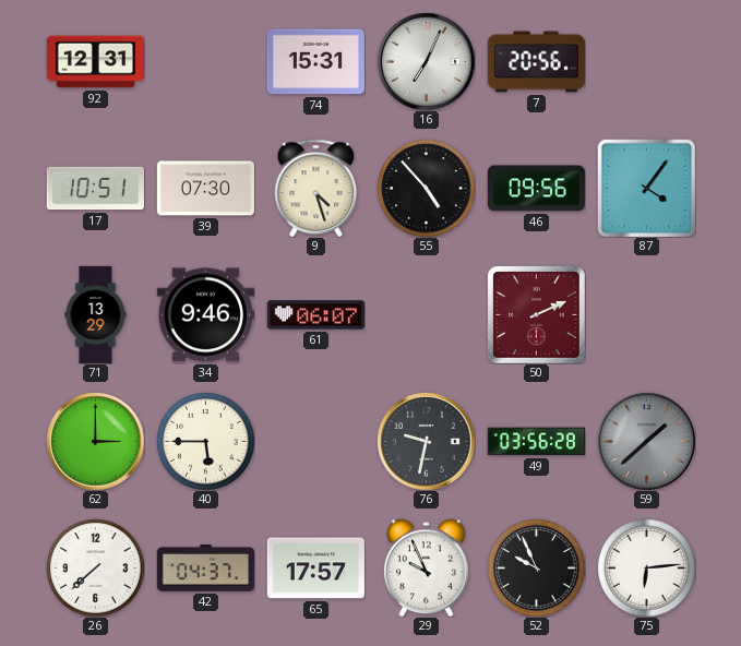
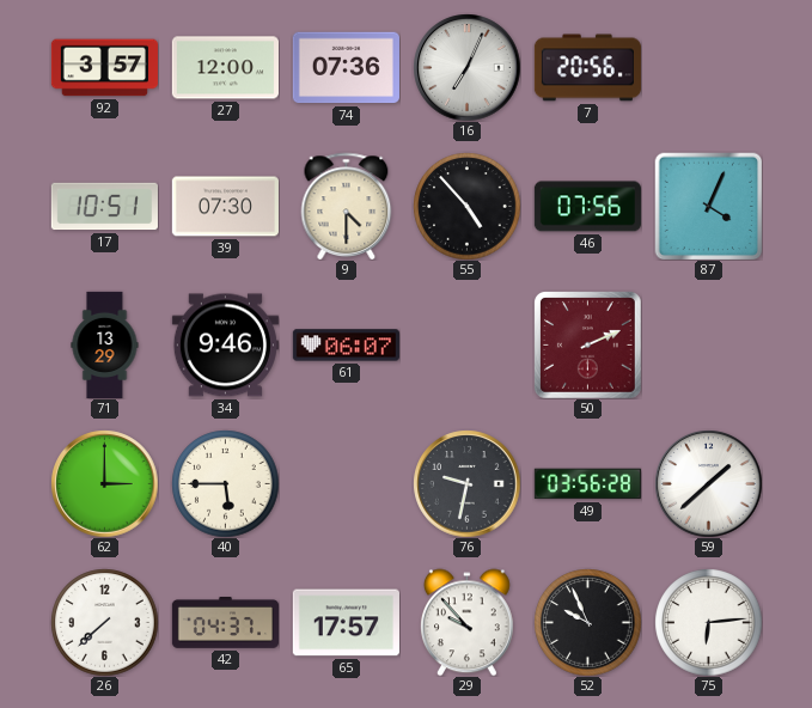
92: 12:31 -> 3:57
27: none -> 12:00
74: 15:31 -> 07:36
9: 4:27 -> 4:30
46: 09:56 -> 07:56
87: 4:06 -> 4:04
59 dial: grey -> white
29: 9:56 -> 9:53
